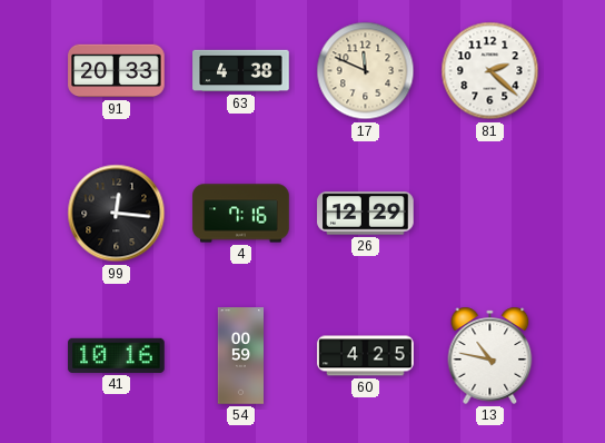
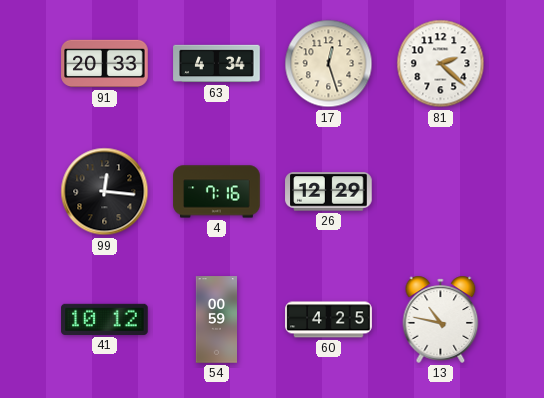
63: 4:38 -> 4:34
17: 11:49 -> 12:27
41: 10:16 -> 10:12
